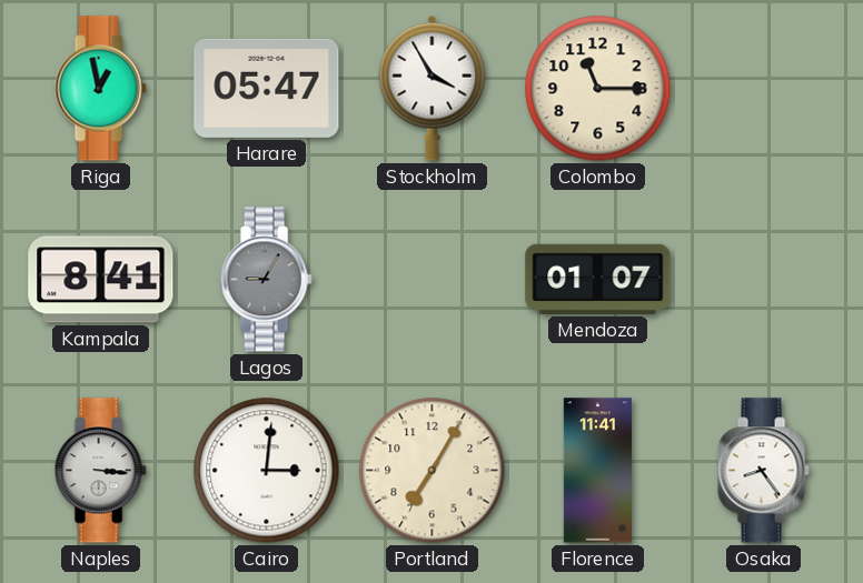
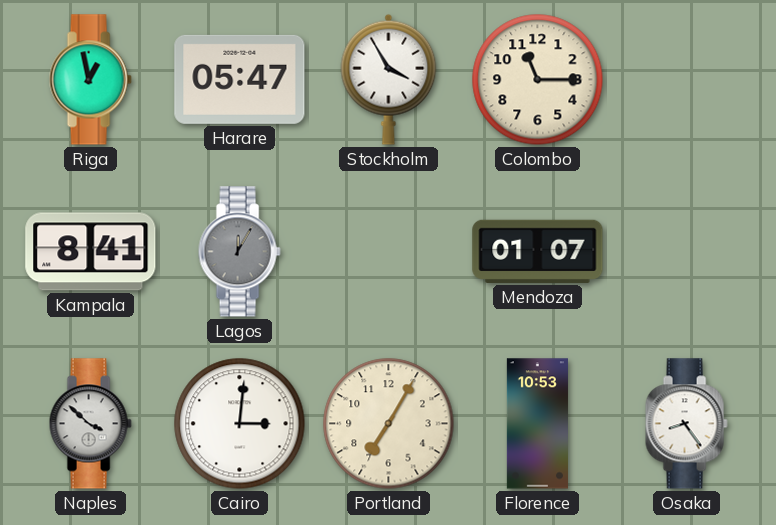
Lagos: 9:05 -> 12:05
Naples: 3:16 -> 3:52
Florence: 11:41 -> 10:53
